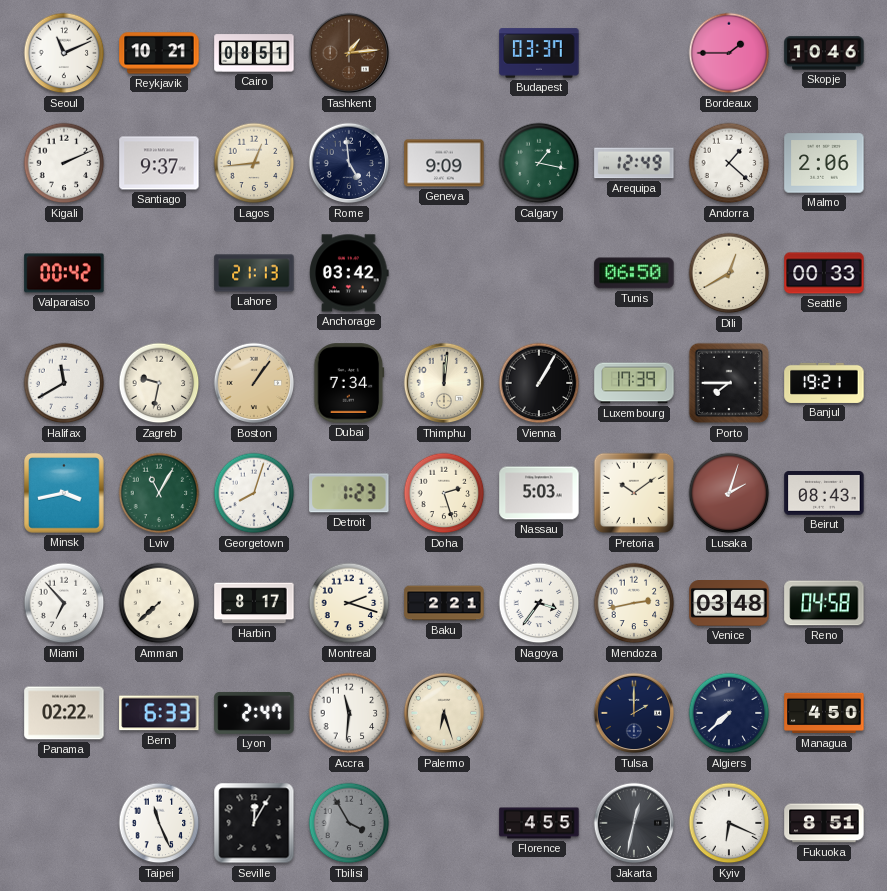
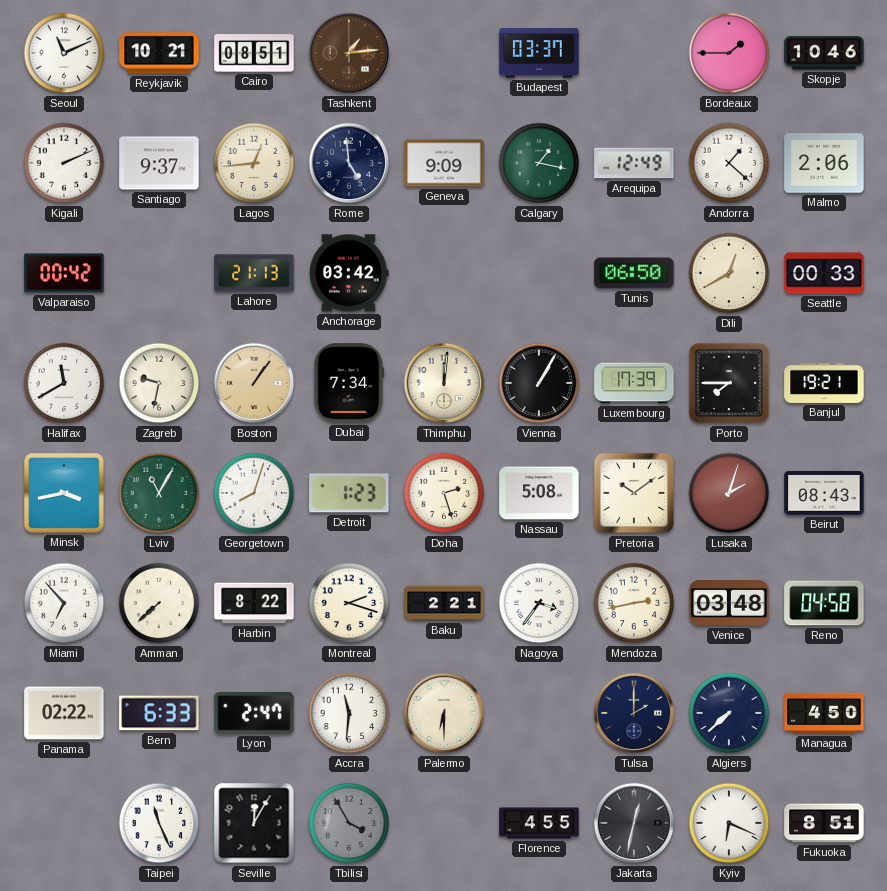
Nassau: 5:03 -> 5:08
Harbin: 8:17 -> 8:22
Palermo: 6:27 -> 6:30
